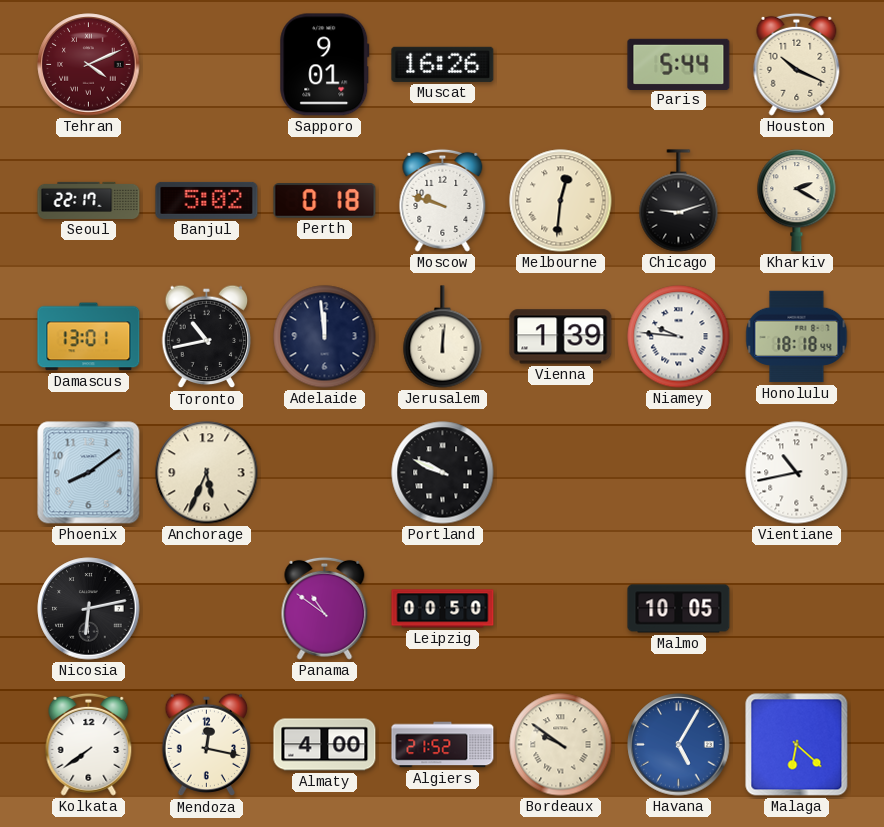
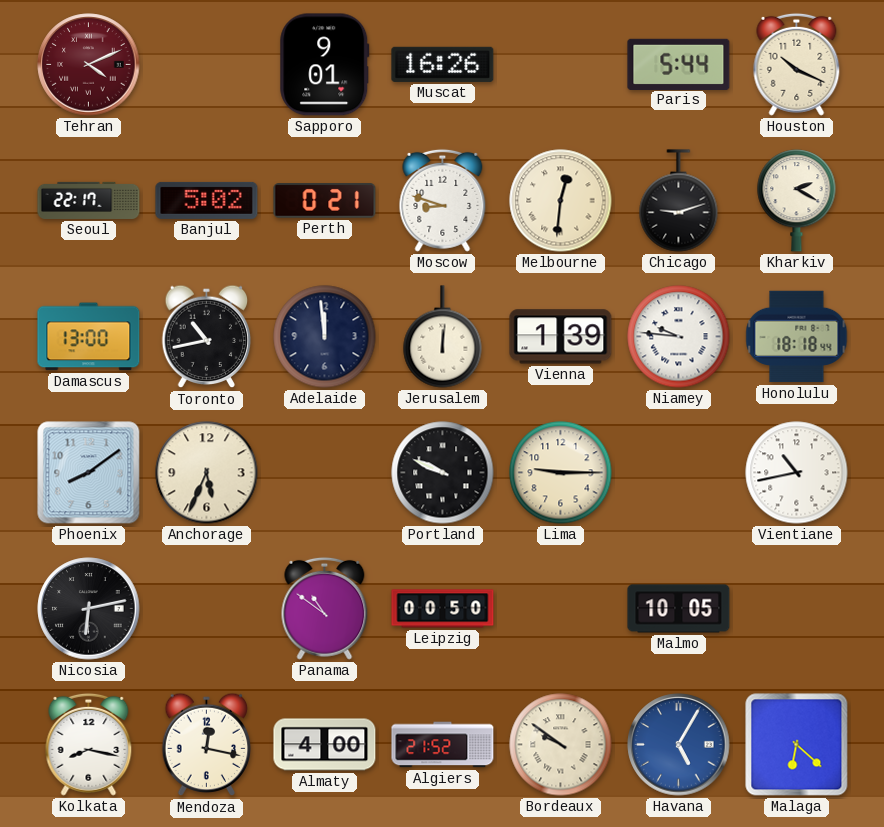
Perth: 0:18 -> 0:21
Moscow: 9:48 -> 8:48
Damascus: 13:01 -> 13:00
Lima: none -> 9:15
Kolkata: 7:39 -> 8:17
